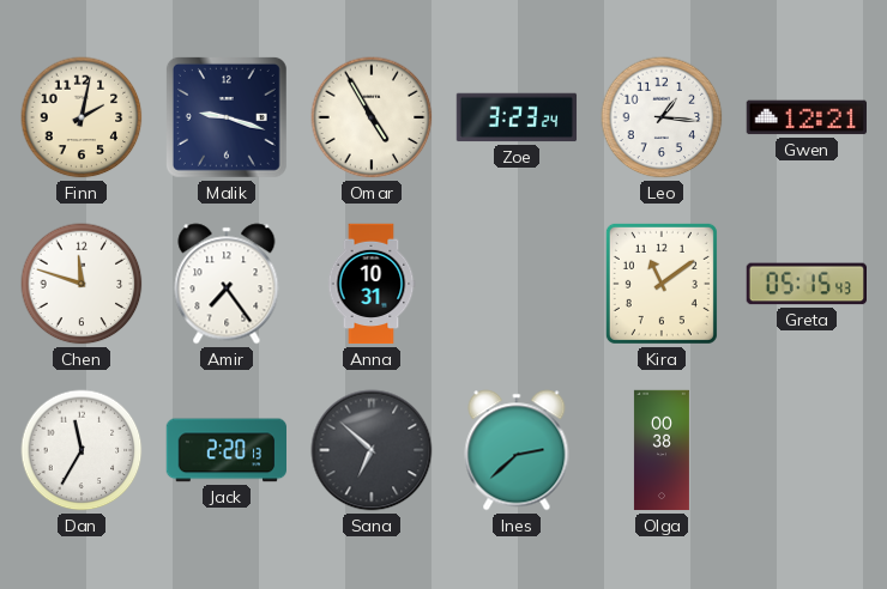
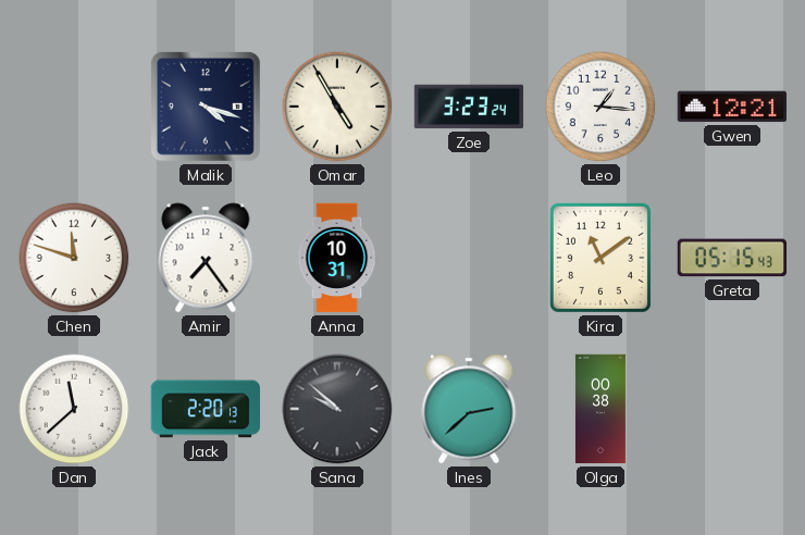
Finn: 2:02 -> none
Malik: 9:18 -> 4:18
Dan: 11:35 -> 11:38
Sana: 6:52 -> 9:52
